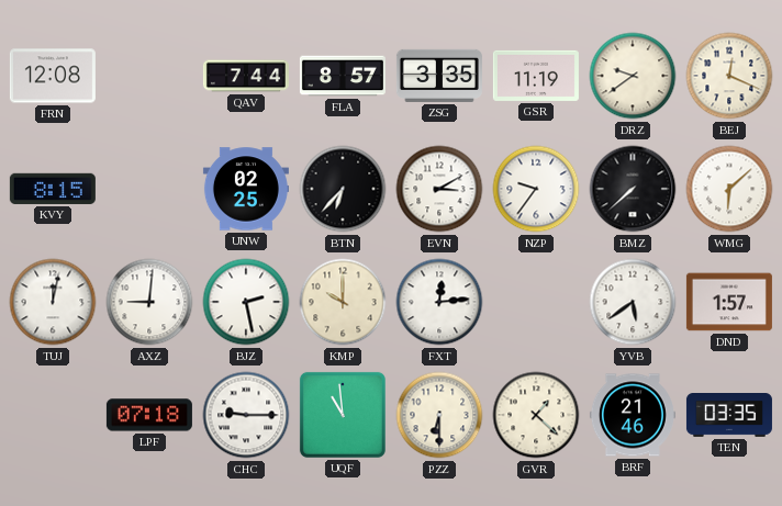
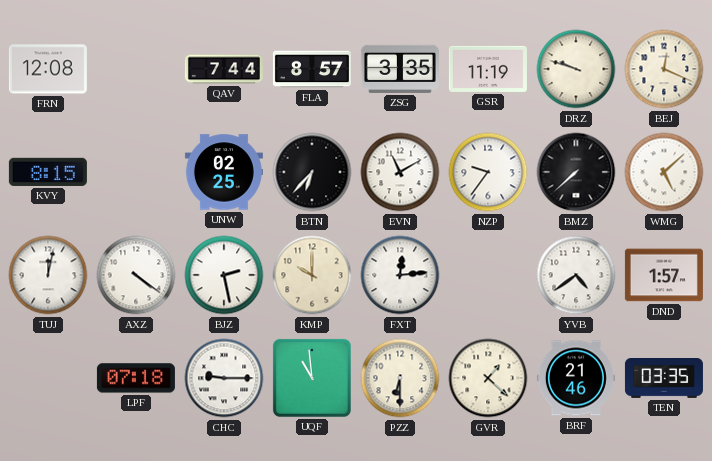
DRZ: 9:39 -> 9:48
EVN: 3:10 -> 11:10
WMG: 6:08 -> 5:08
AXZ: 9:01 -> 4:21
YVB: 5:39 -> 4:39
